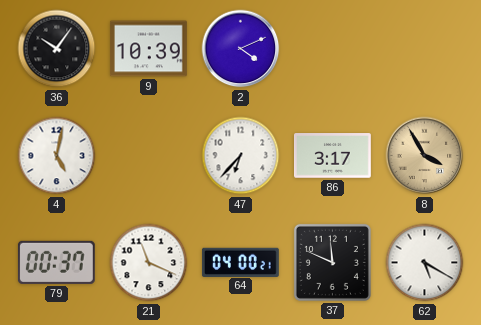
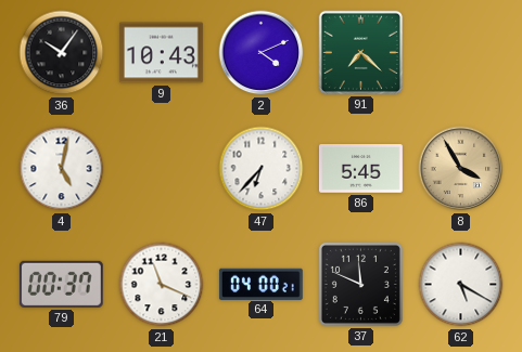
9: 10:39 -> 10:43
91: none -> 7:22
86: 3:17 -> 5:45
